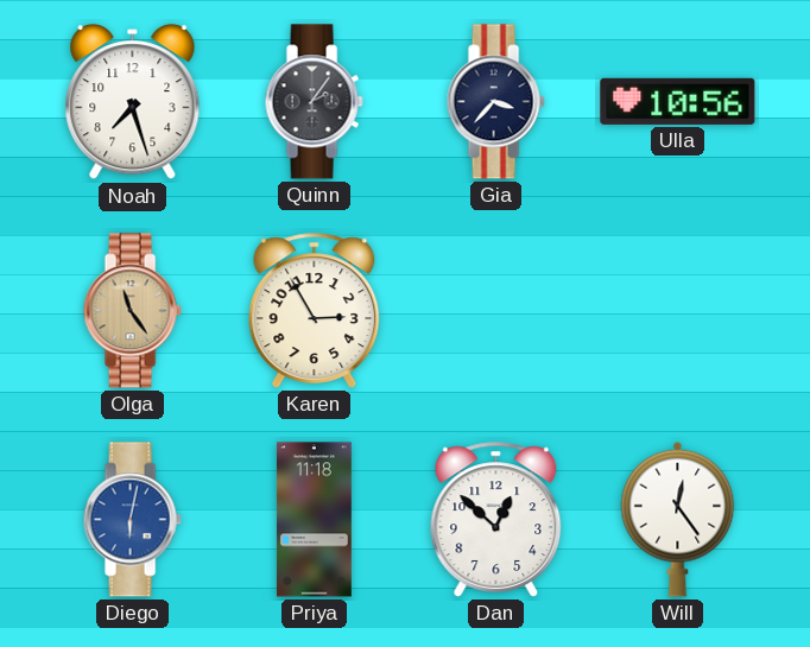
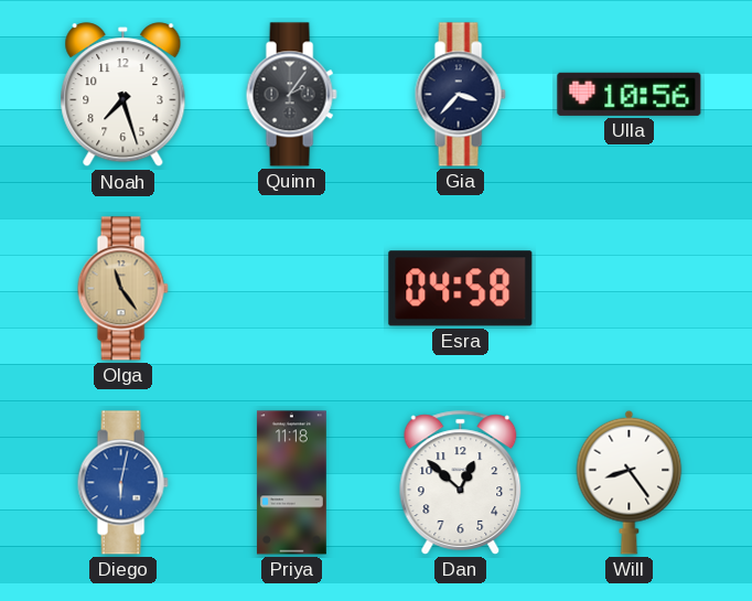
Karen: 2:55 -> none
Esra: none -> 04:58
Will: 12:24 -> 8:24
